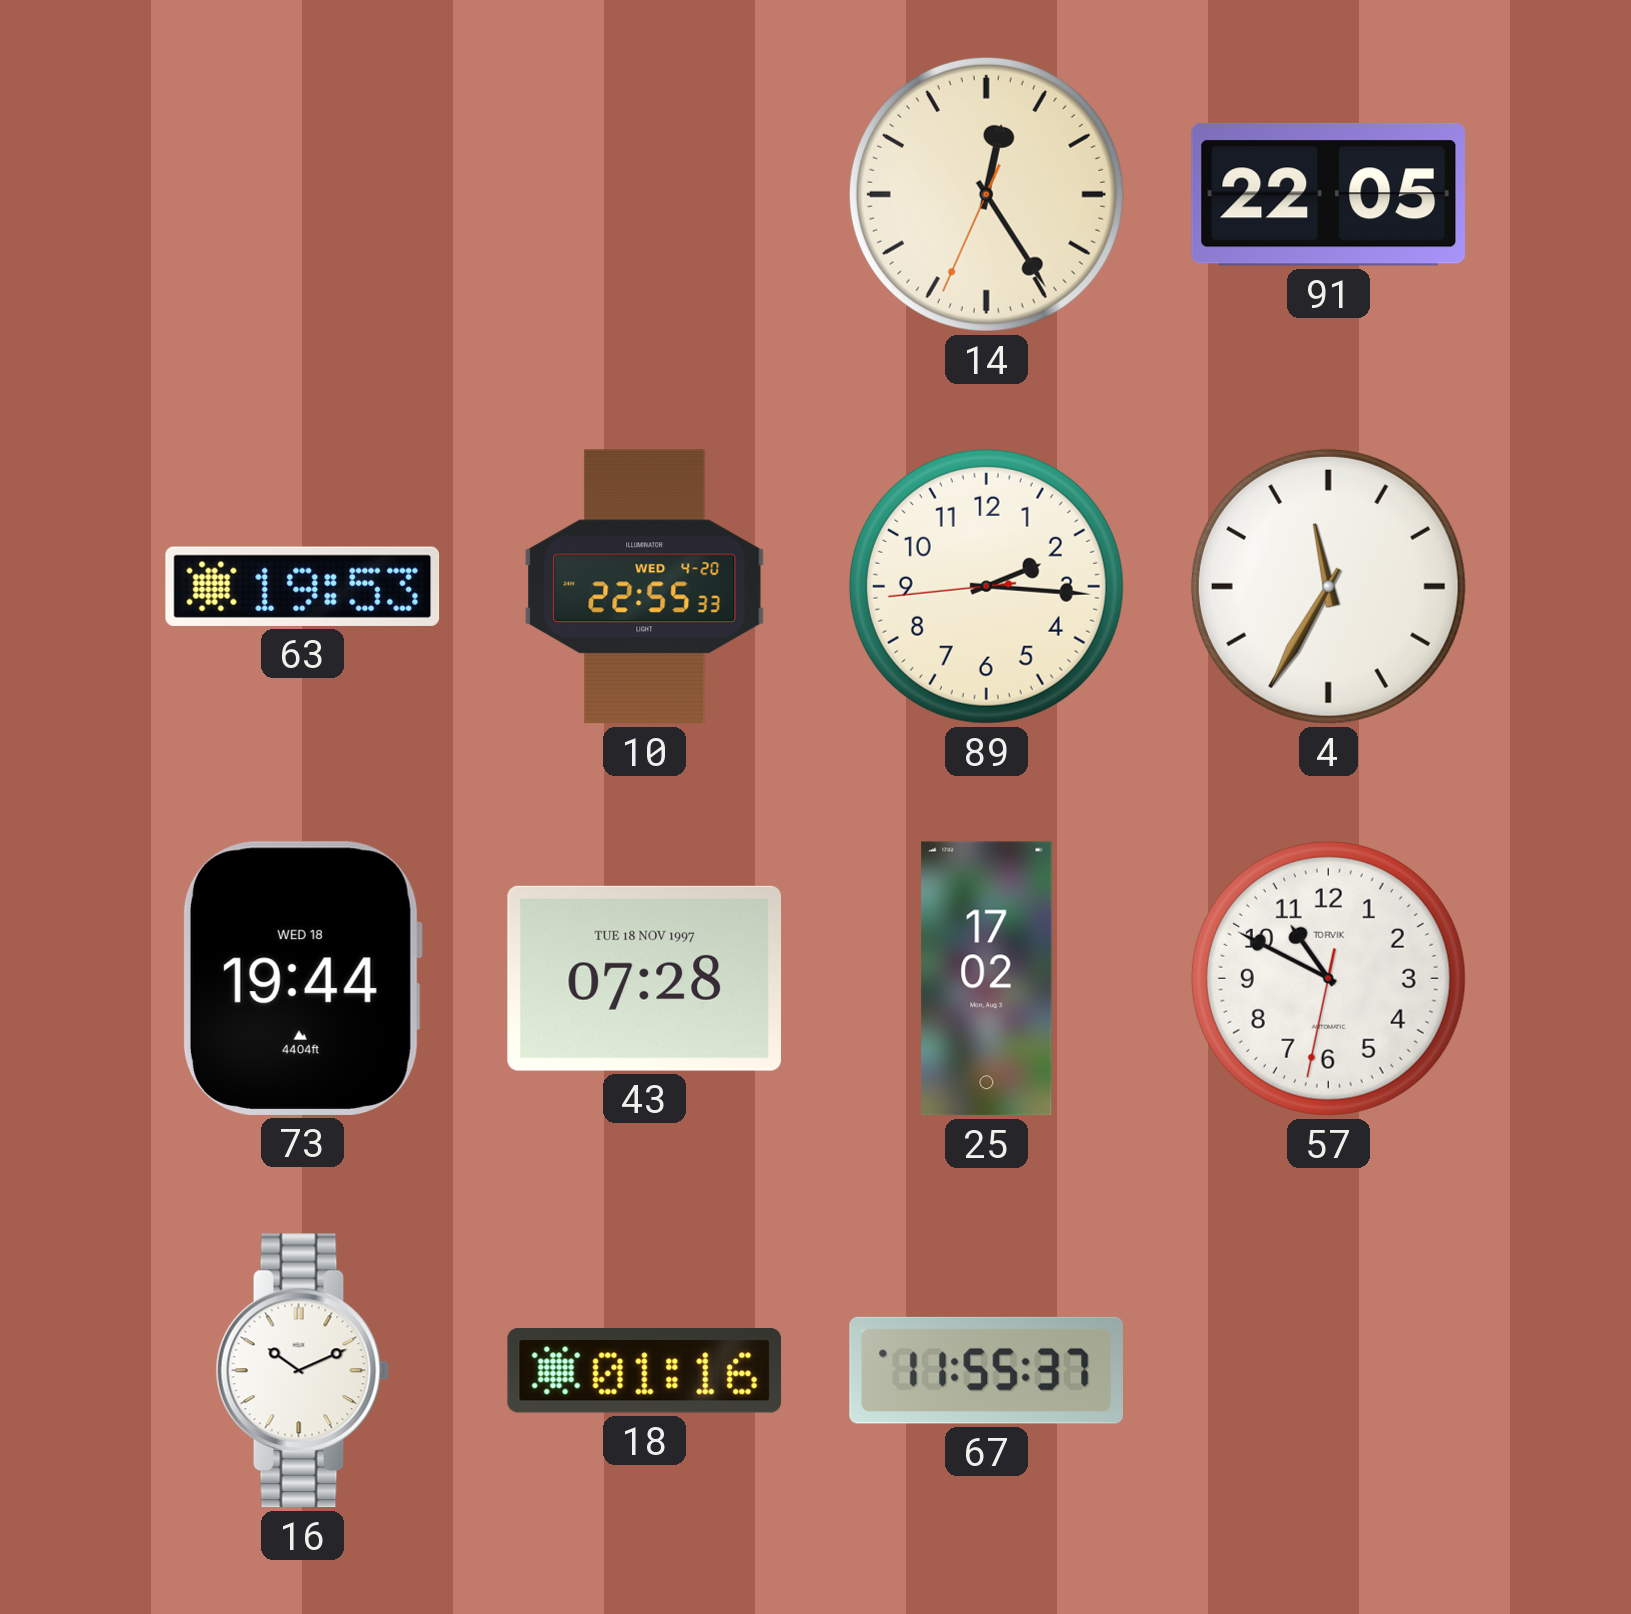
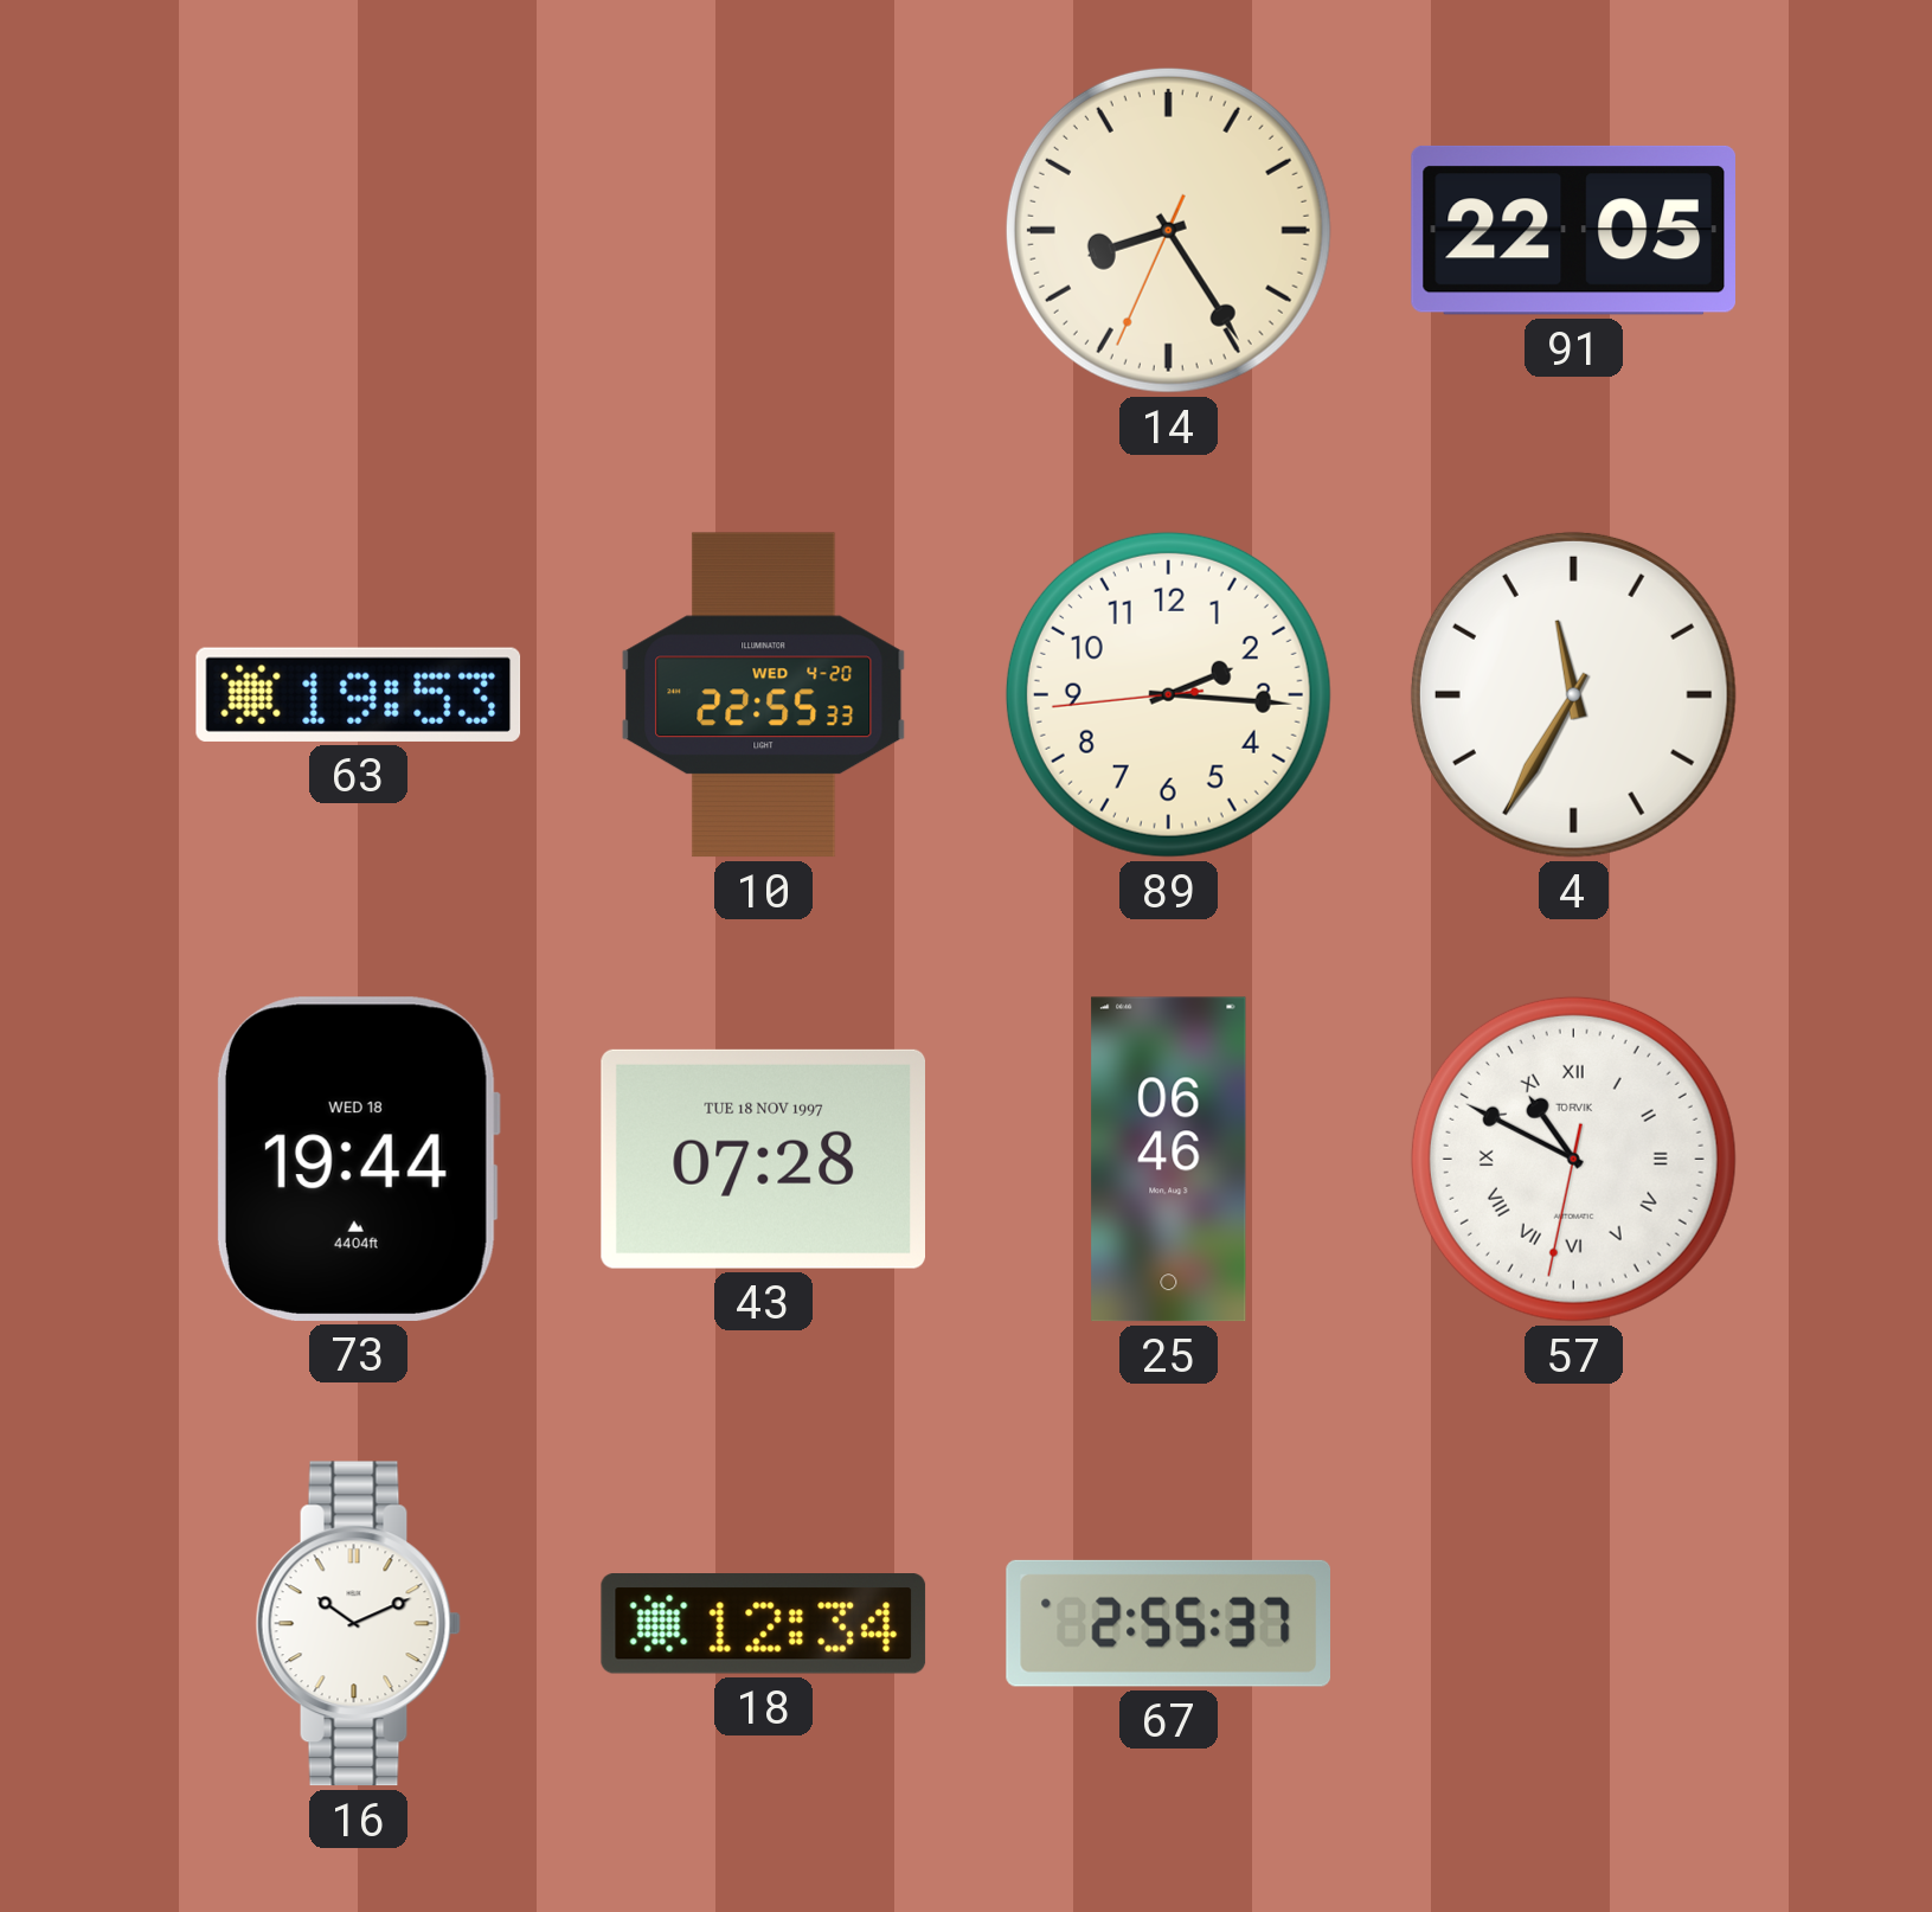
14: 12:24 -> 8:24
25: 17:02 -> 06:46
57 numerals: Arabic -> Roman
18: 01:16 -> 12:34
67: 11:55 -> 2:55
